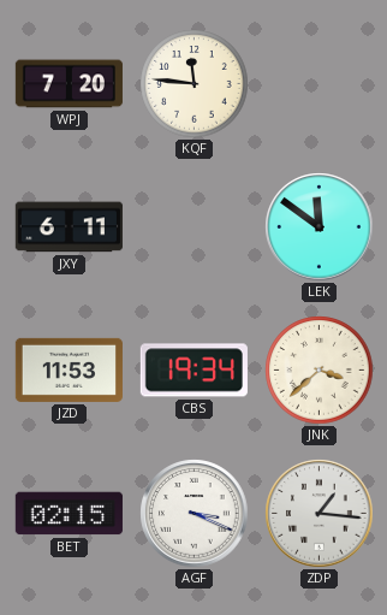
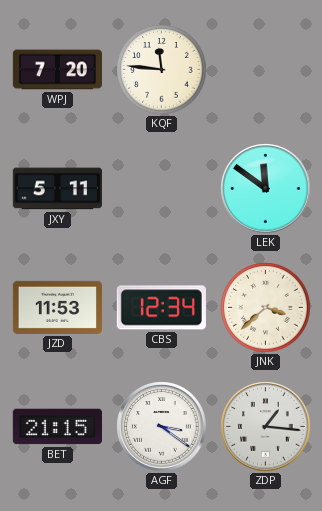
JXY: 6:11 -> 5:11
CBS: 19:34 -> 12:34
BET: 02:15 -> 21:15
AGF: 3:19 -> 3:21
